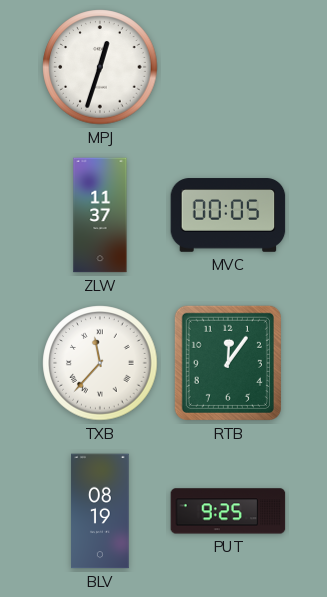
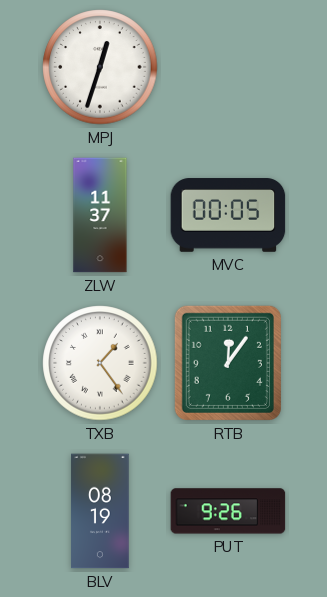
TXB: 11:37 -> 1:24
PUT: 9:25 -> 9:26
